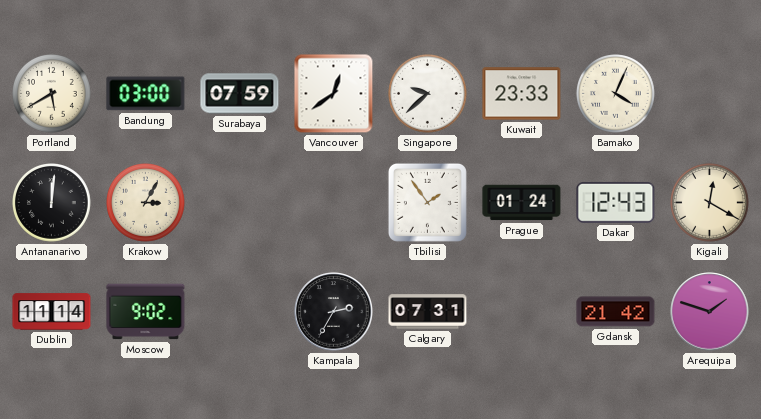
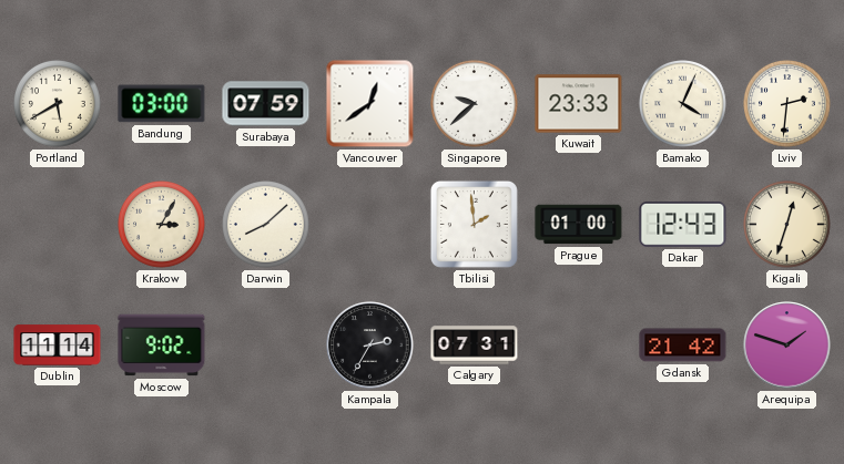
Lviv: none -> 2:31
Antananarivo: 12:01 -> none
Darwin: none -> 8:08
Tbilisi: 1:54 -> 1:59
Prague: 01:24 -> 01:00
Kigali: 12:20 -> 12:33
